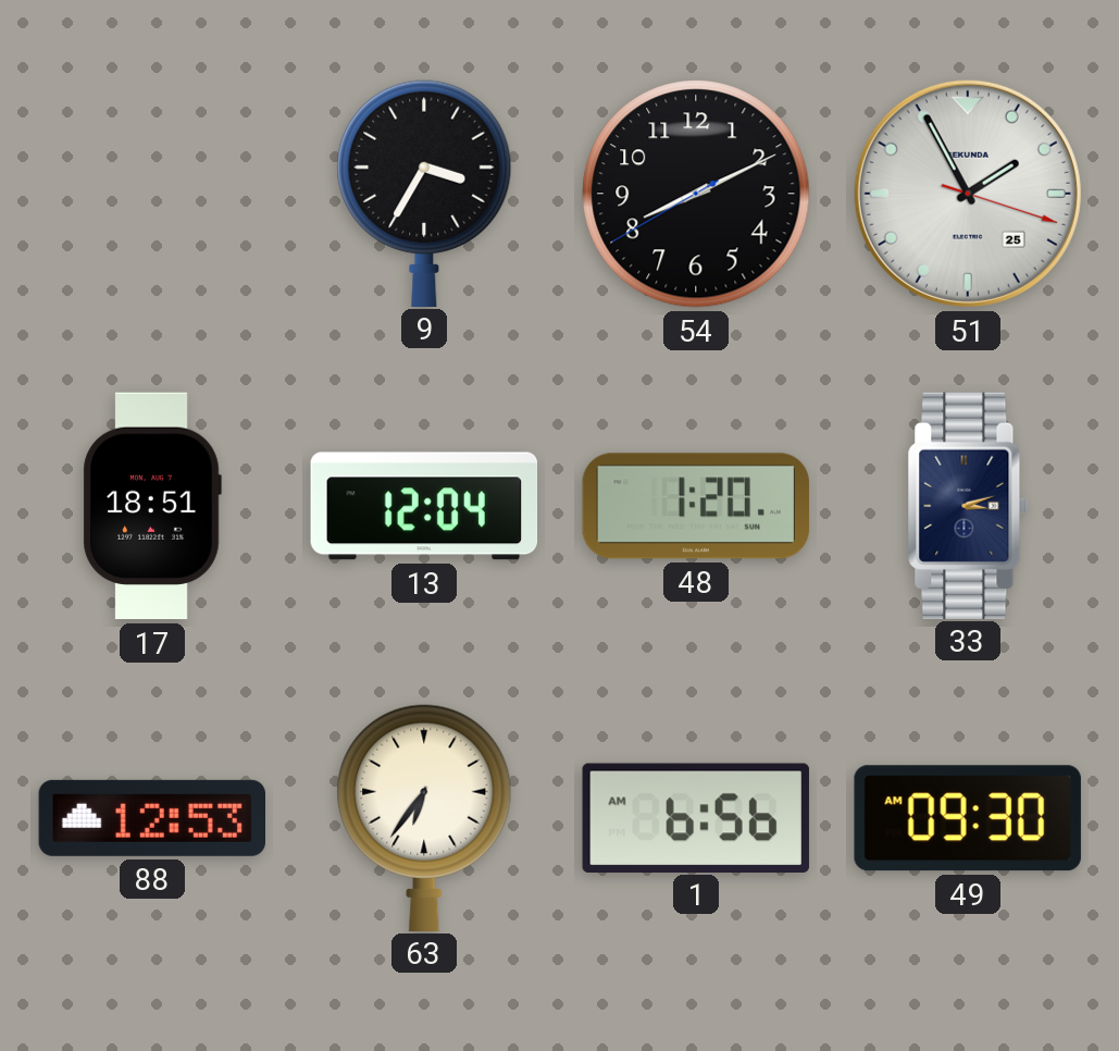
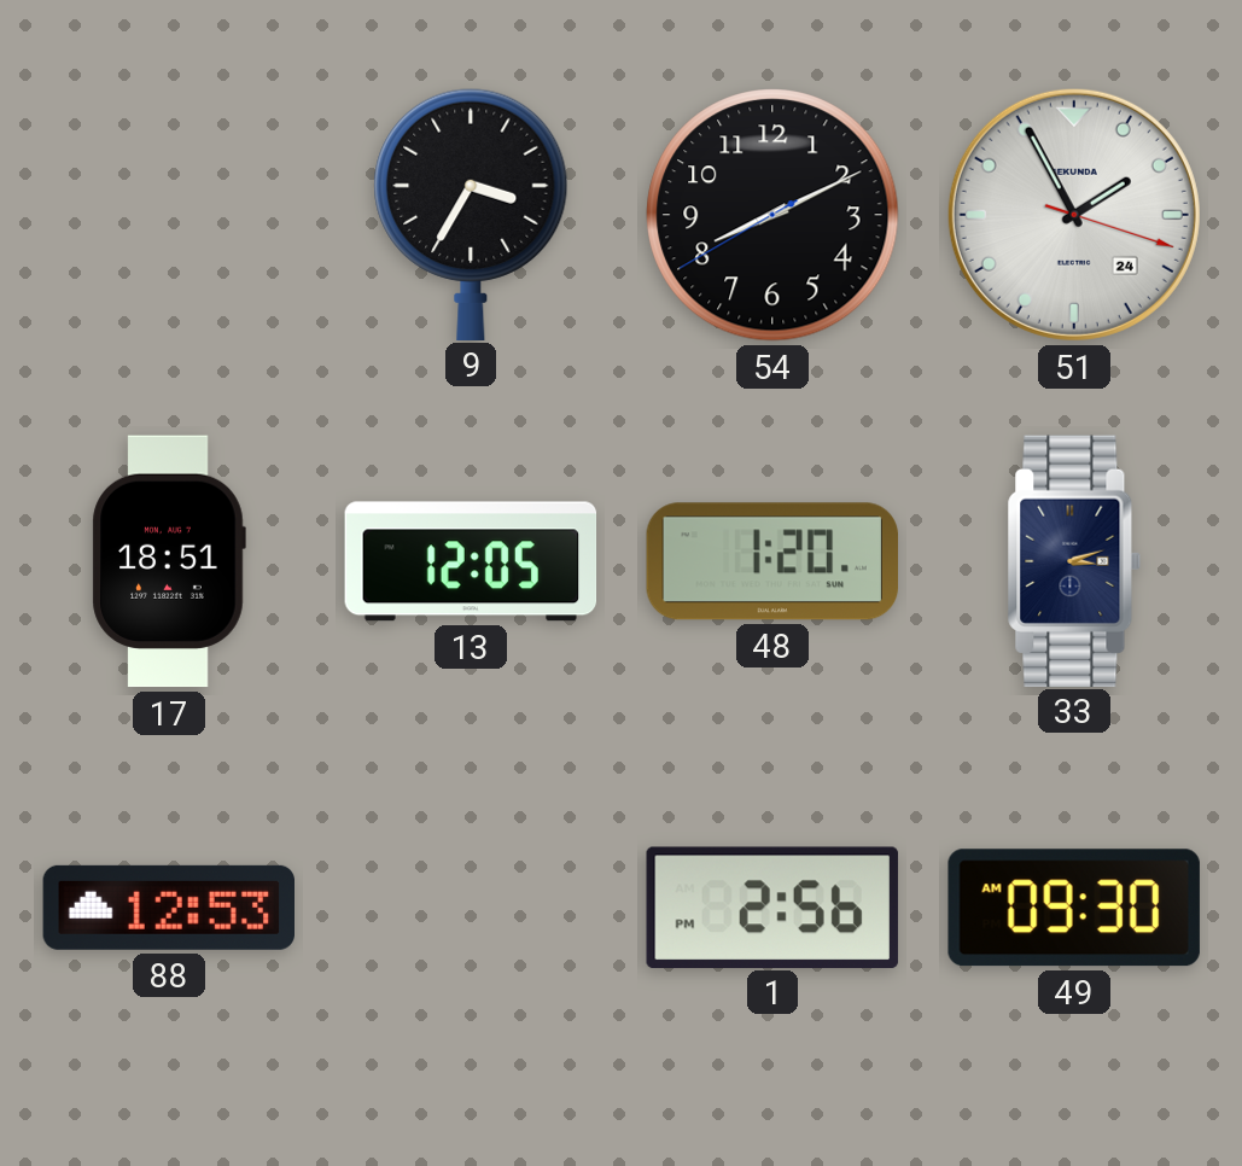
51 date: 25 -> 24
13: 12:04 -> 12:05
63: 6:36 -> none
1: 6:56 -> 2:56
